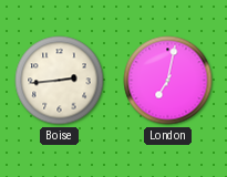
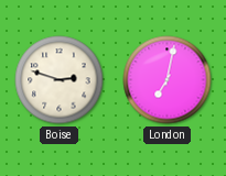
Boise: 2:44 -> 2:48
